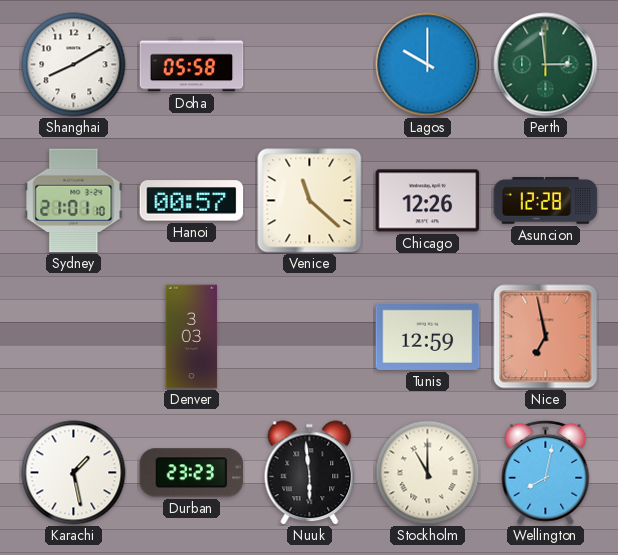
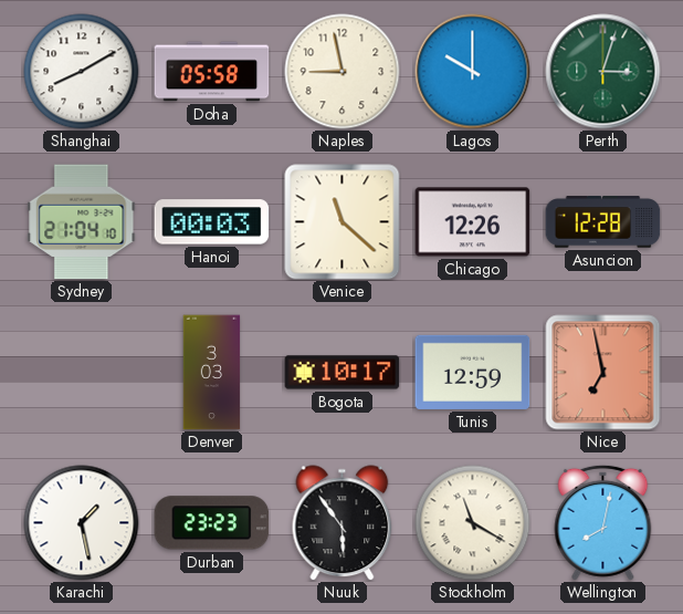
Naples: none -> 8:58
Perth: 2:59 -> 3:03
Sydney: 21:01 -> 21:04
Hanoi: 00:57 -> 00:03
Bogota: none -> 10:17
Nuuk: 5:59 -> 5:54
Stockholm: 11:00 -> 11:20
